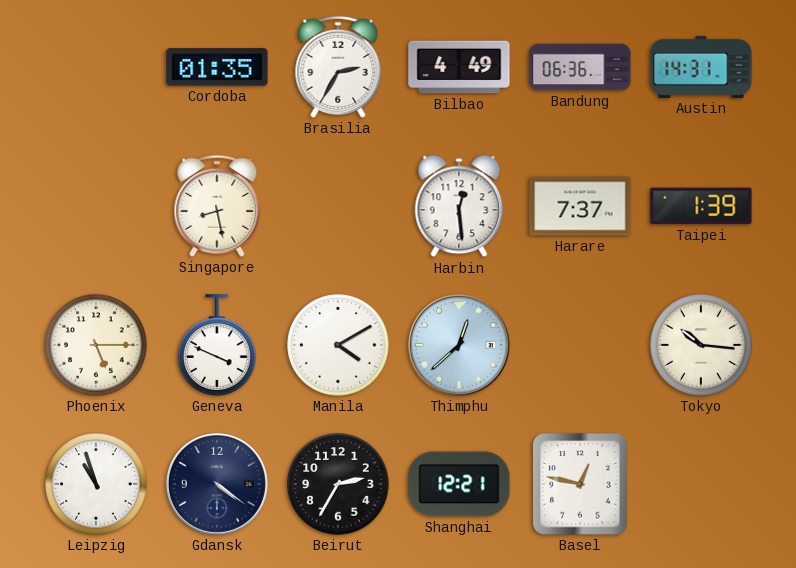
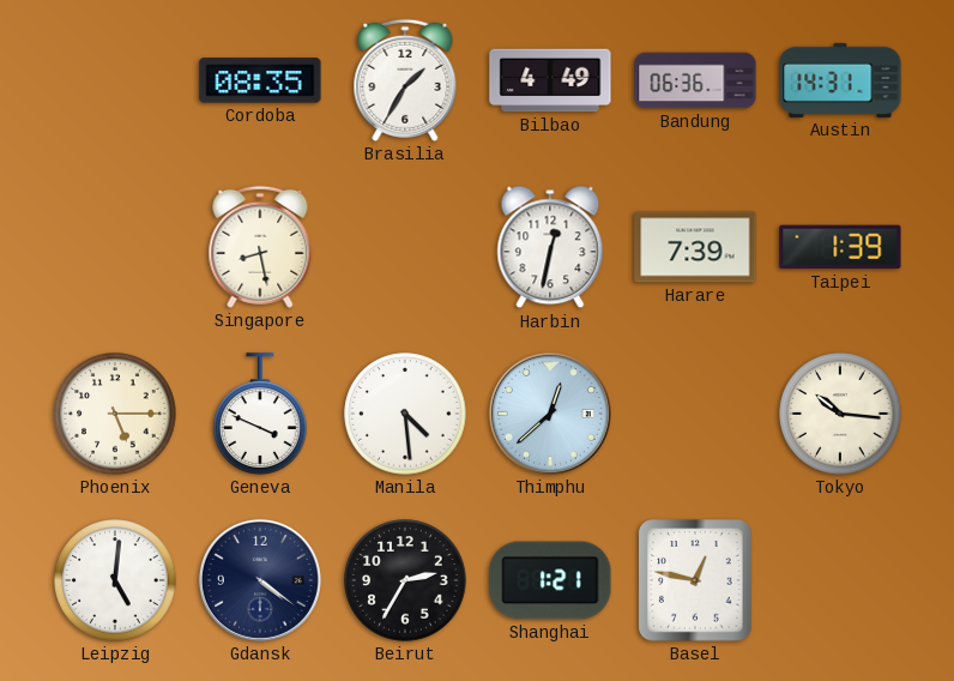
Cordoba: 01:35 -> 08:35
Brasilia: 2:35 -> 1:35
Harbin: 12:29 -> 12:32
Harare: 7:37 -> 7:39
Manila: 4:10 -> 4:29
Leipzig: 10:57 -> 5:01
Shanghai: 12:21 -> 1:21
